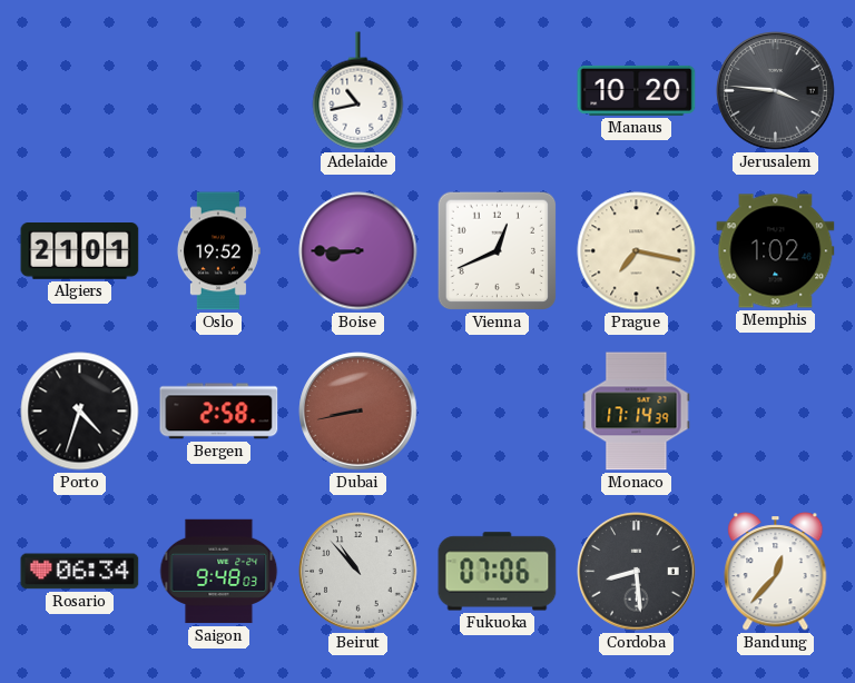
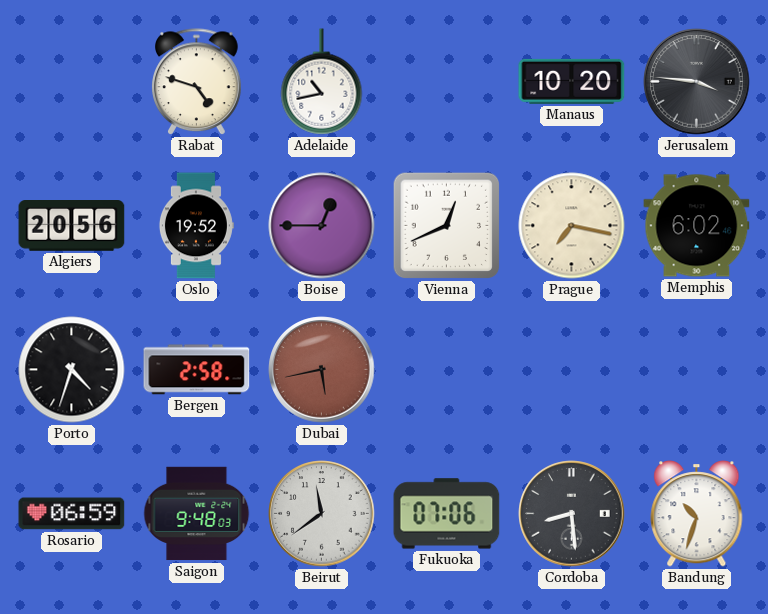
Rabat: none -> 4:48
Algiers: 21:01 -> 20:56
Boise: 8:45 -> 12:45
Memphis: 1:02 -> 6:02
Dubai: 8:43 -> 5:43
Monaco: 17:14 -> none
Rosario: 06:34 -> 06:59
Beirut: 10:53 -> 11:39
Bandung: 12:37 -> 10:33
